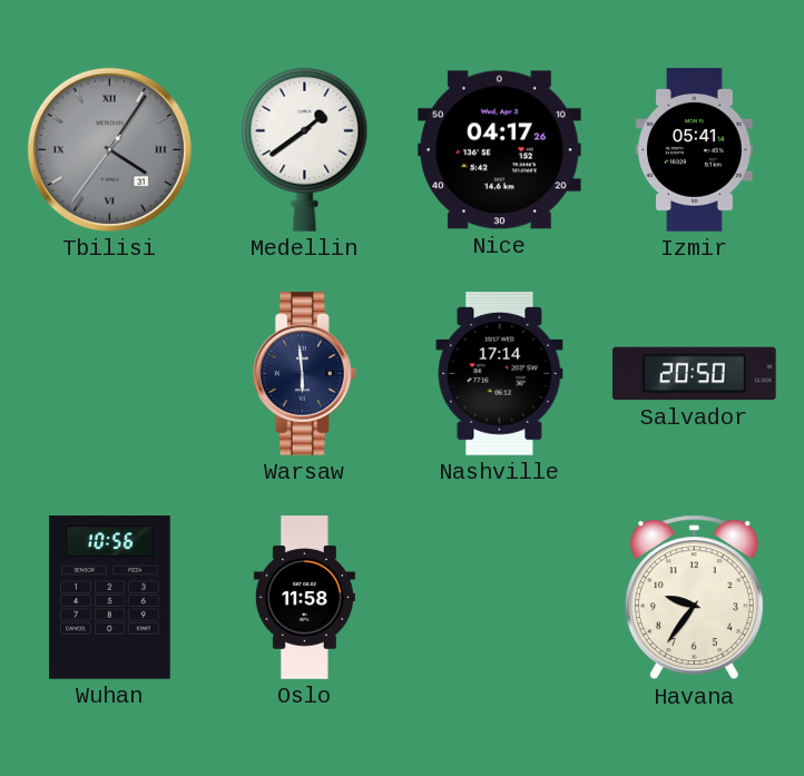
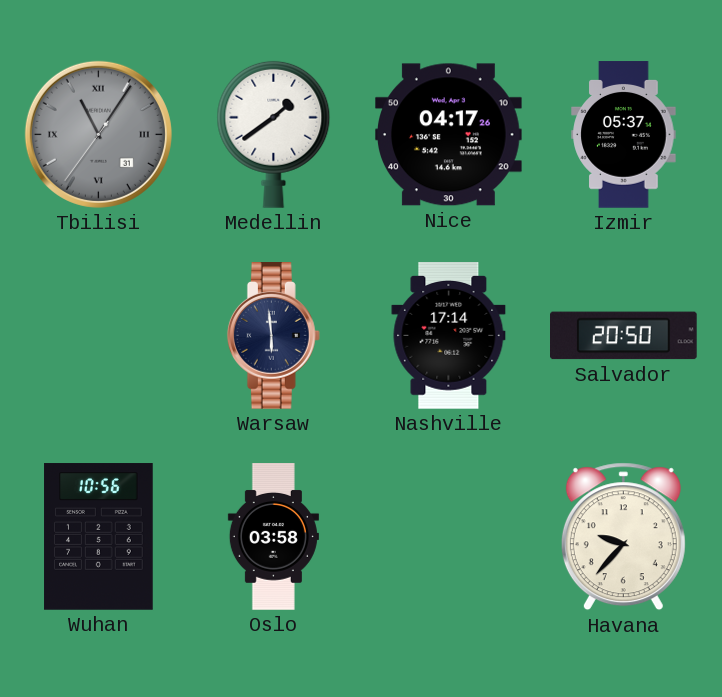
Tbilisi: 4:05 -> 11:05
Izmir: 05:41 -> 05:37
Oslo: 11:58 -> 03:58
Havana: 9:36 -> 9:37
